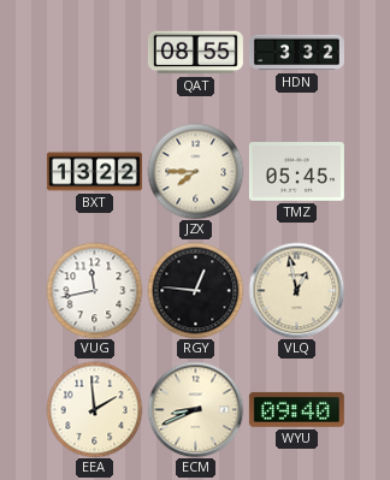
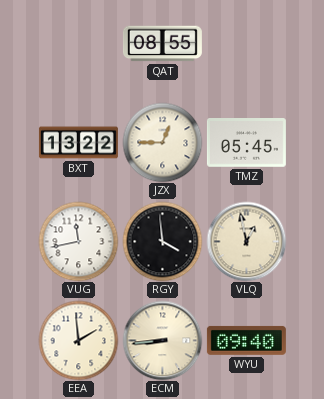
HDN: 3:32 -> none
JZX: 7:45 -> 12:45
RGY: 12:46 -> 3:59
ECM: 8:41 -> 8:44
